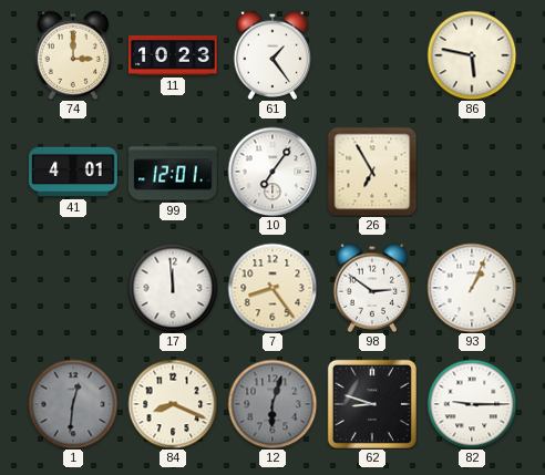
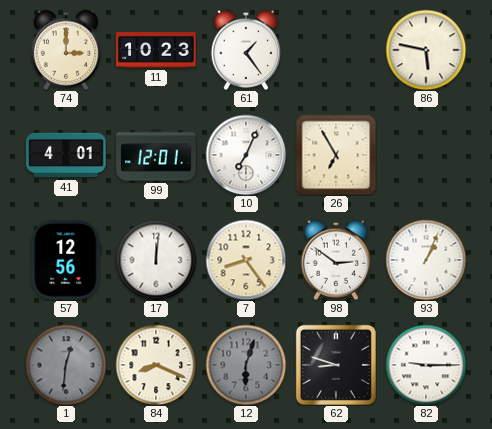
10: 7:06 -> 7:04
57: none -> 12:56
17: 11:59 -> 12:01
